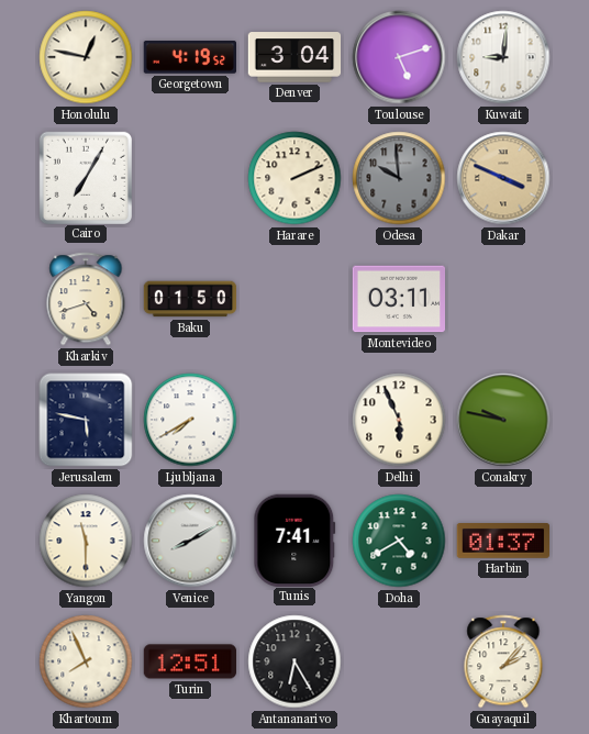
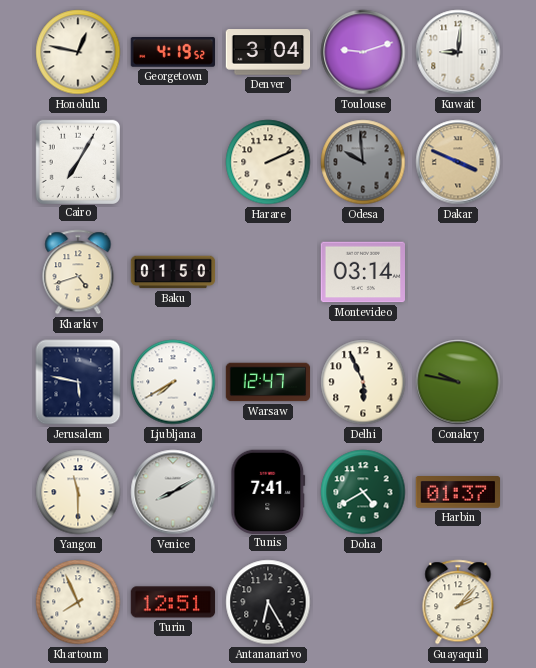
Toulouse: 5:12 -> 9:12
Montevideo: 03:11 -> 03:14
Warsaw: none -> 12:47
